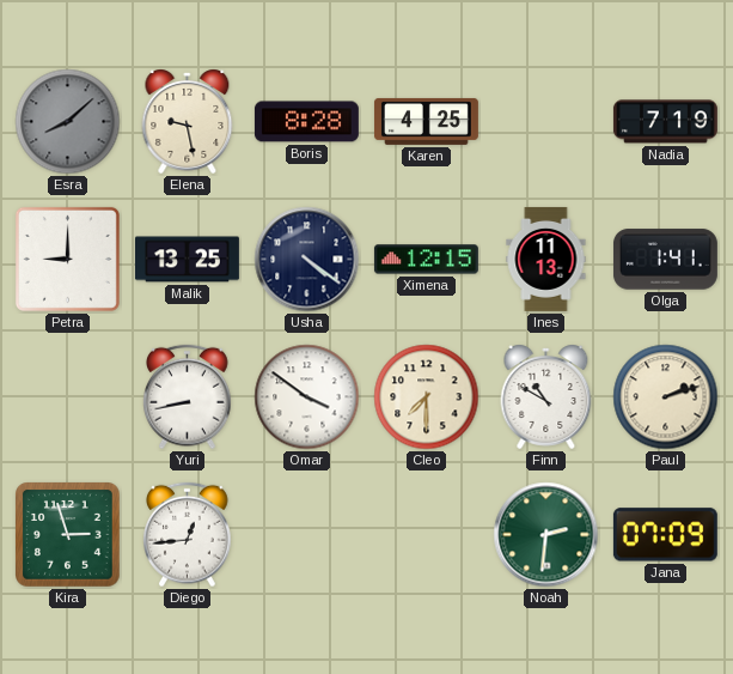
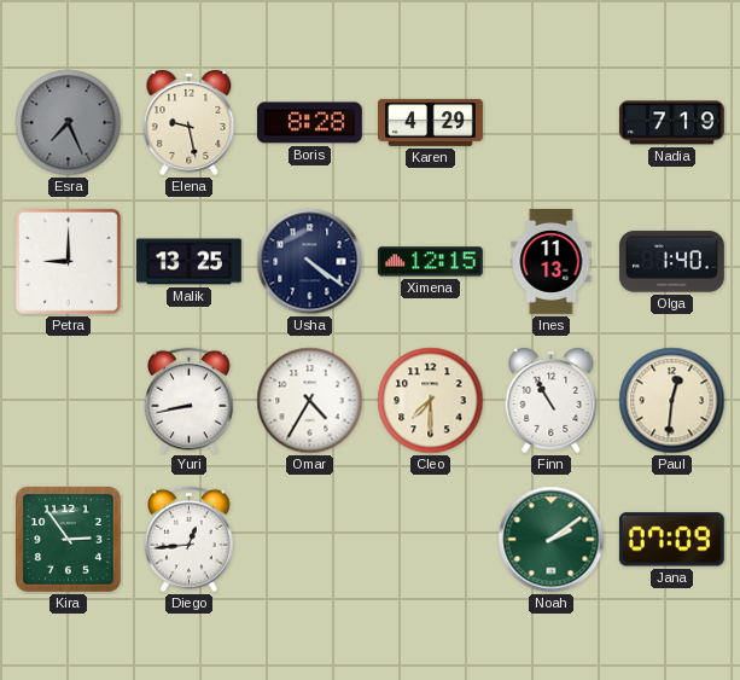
Esra: 8:08 -> 7:26
Karen: 4:25 -> 4:29
Olga: 1:41 -> 1:40
Omar: 3:51 -> 4:35
Finn: 10:50 -> 10:55
Paul: 2:12 -> 12:31
Kira: 2:57 -> 2:54
Noah: 2:31 -> 2:09
